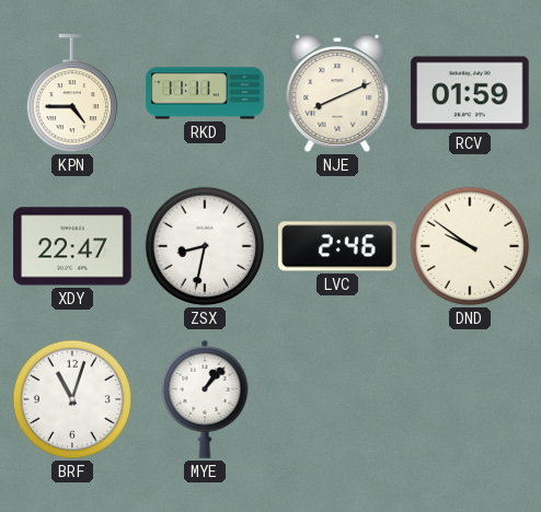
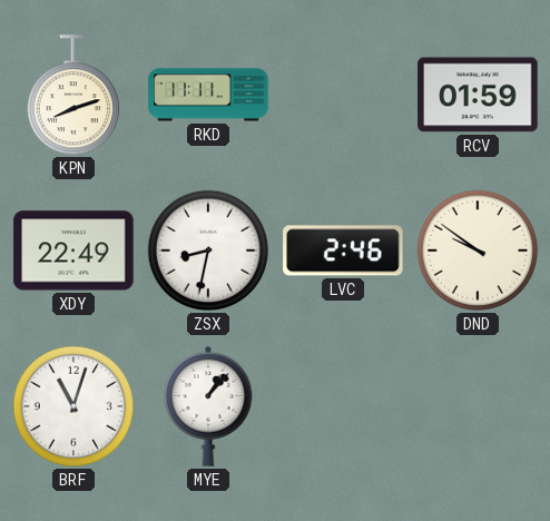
KPN: 4:45 -> 8:12
NJE: 8:11 -> none
XDY: 22:47 -> 22:49
